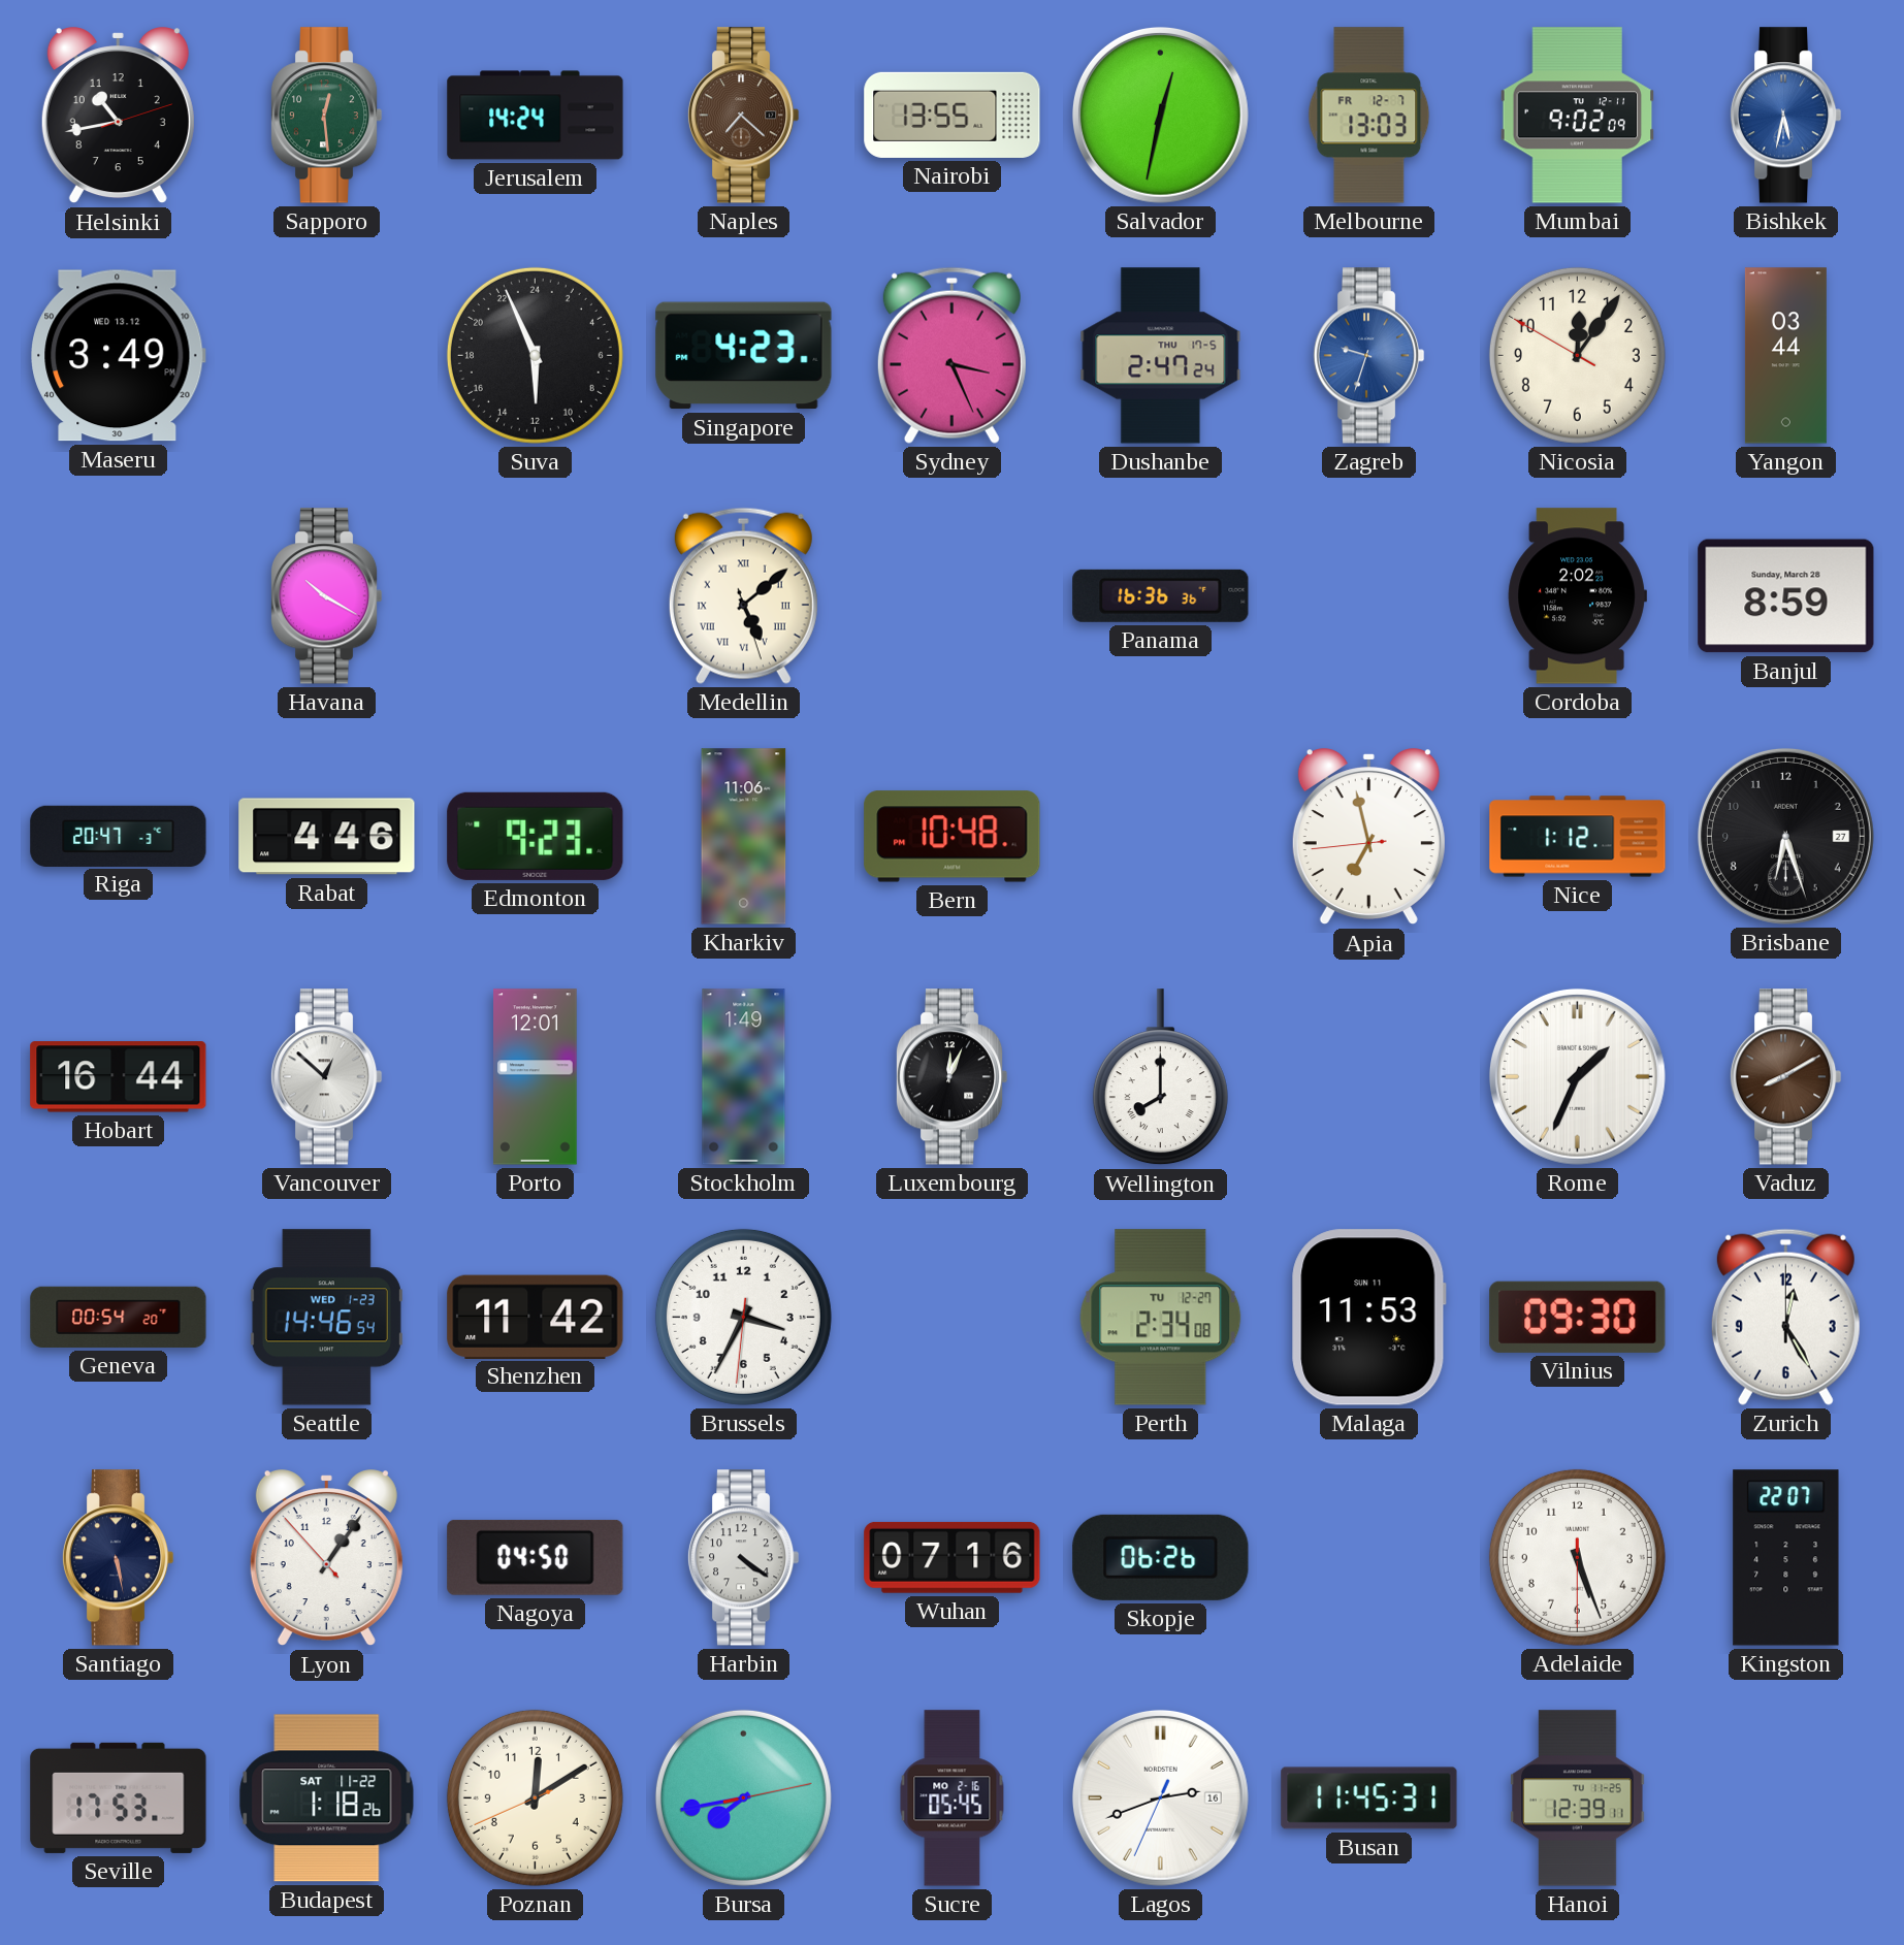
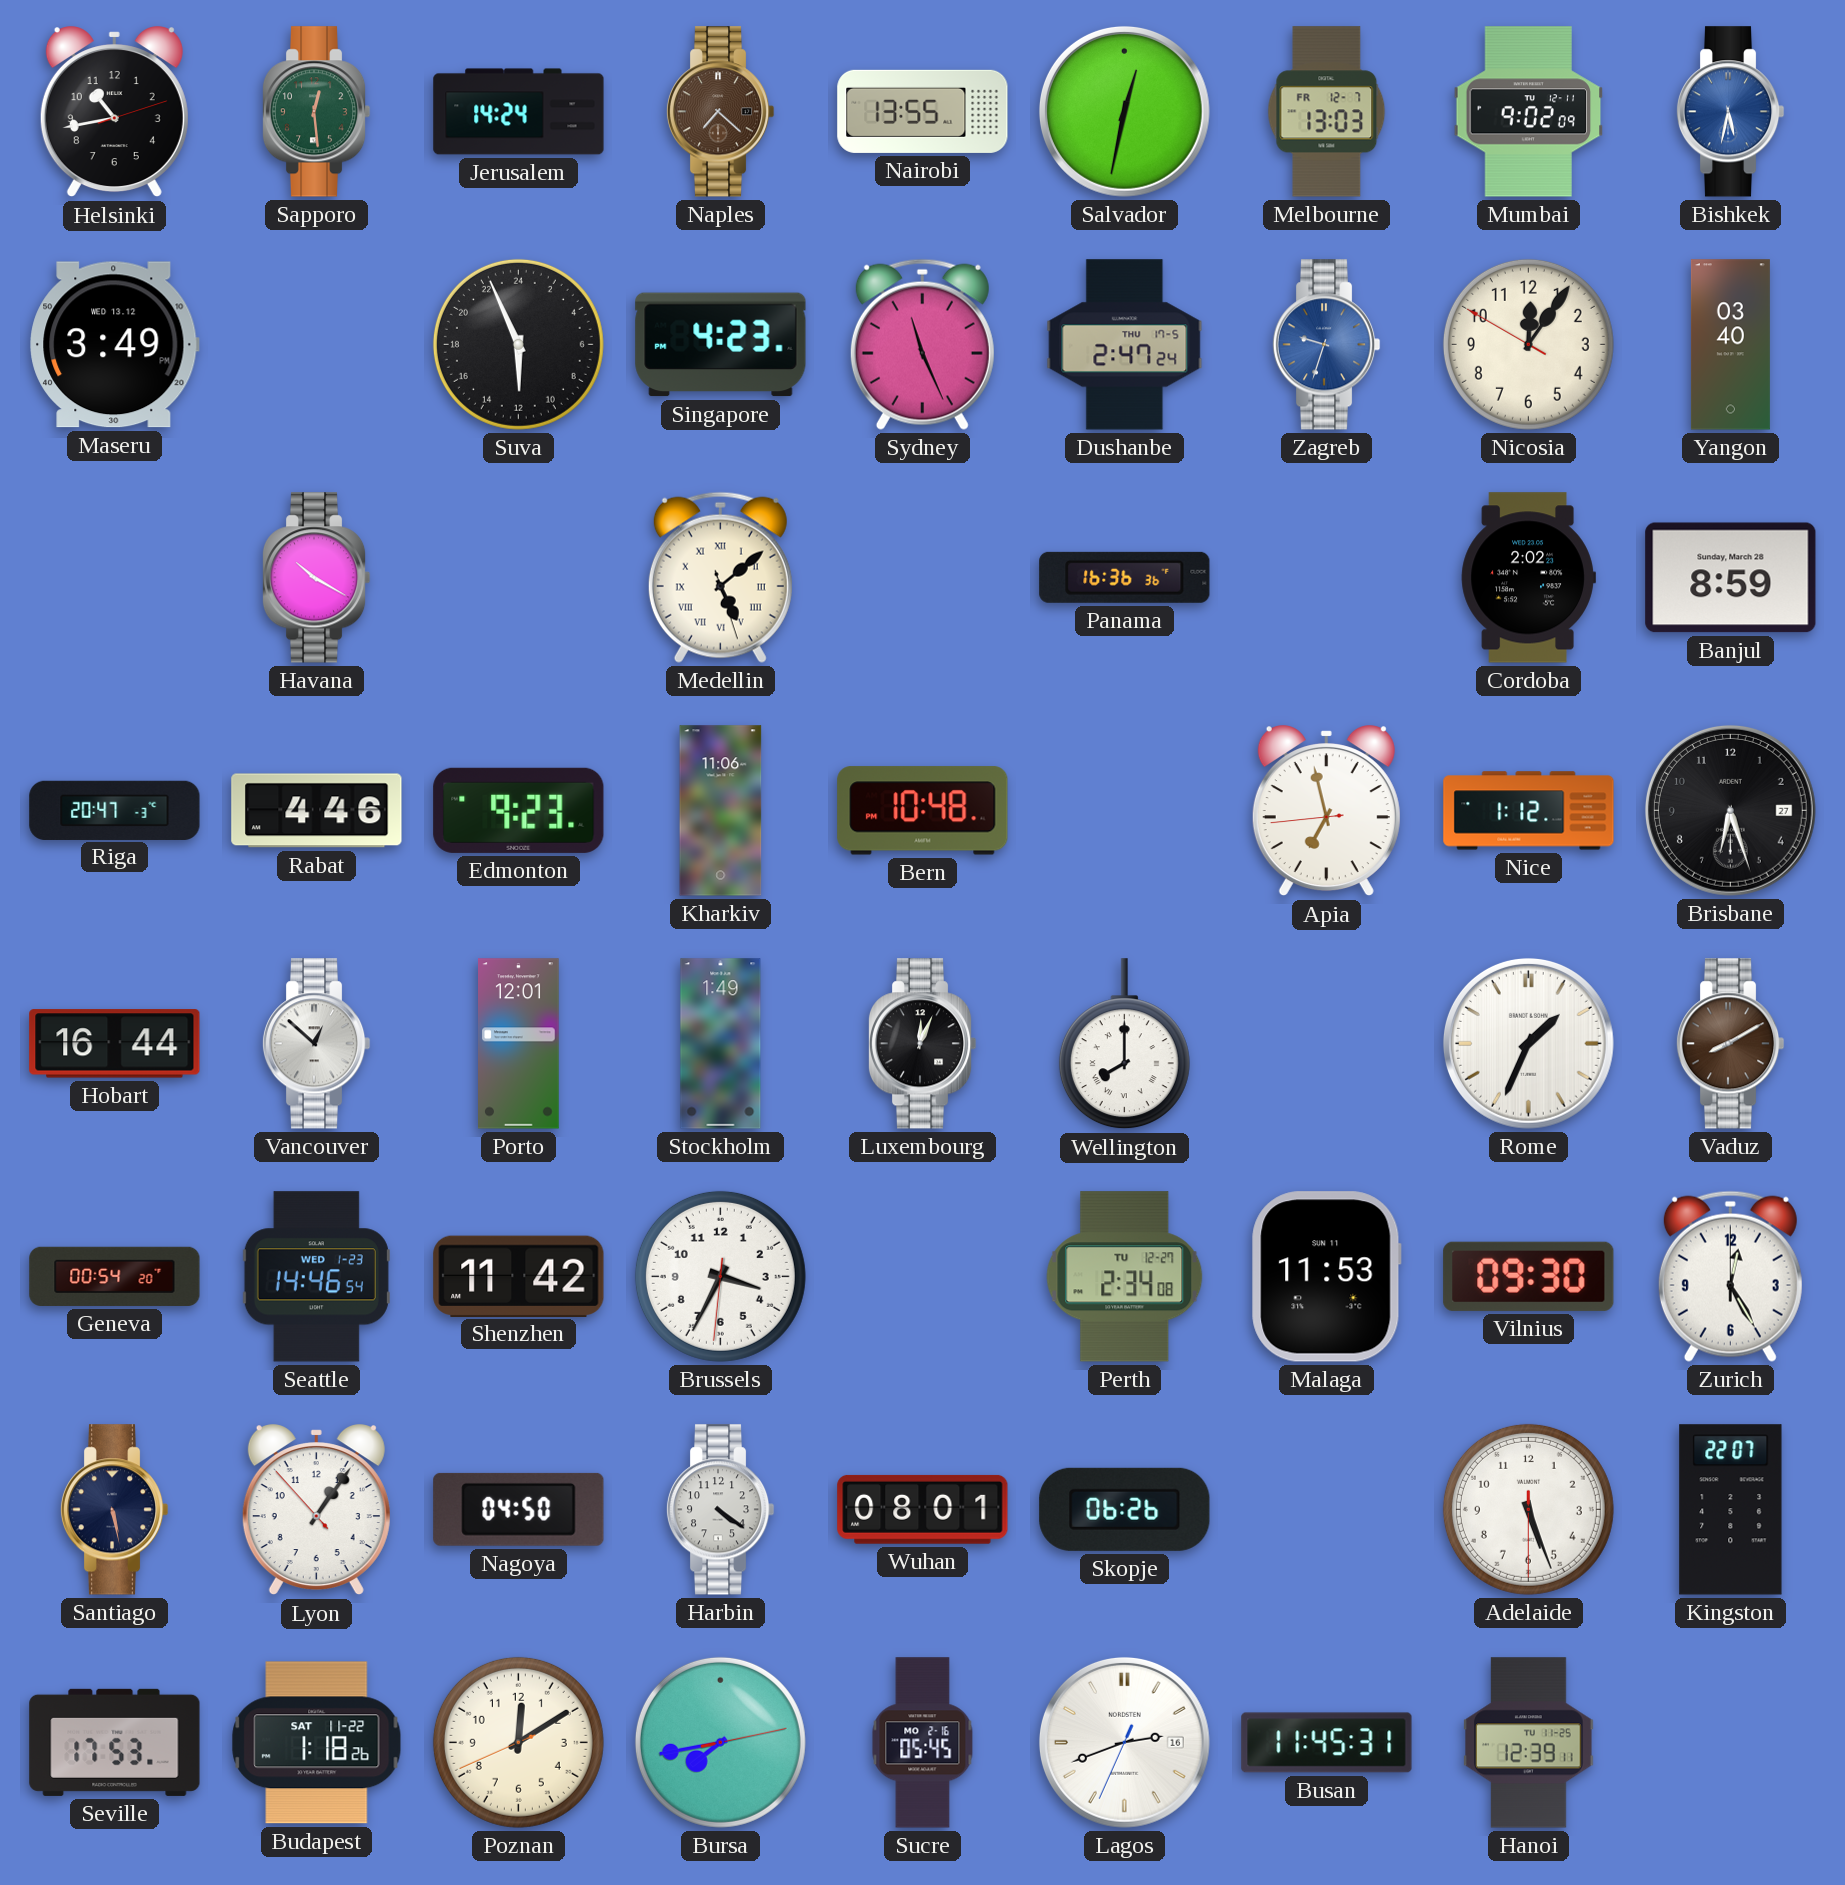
Sydney: 3:26 -> 11:26
Yangon: 03:44 -> 03:40
Wuhan: 07:16 -> 08:01
